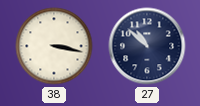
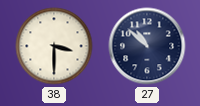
38: 3:17 -> 3:30
